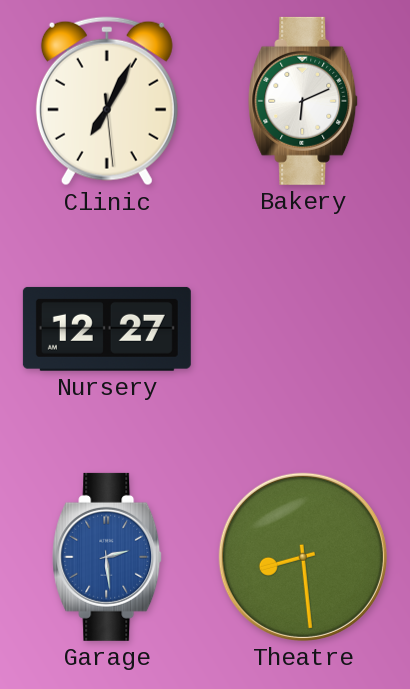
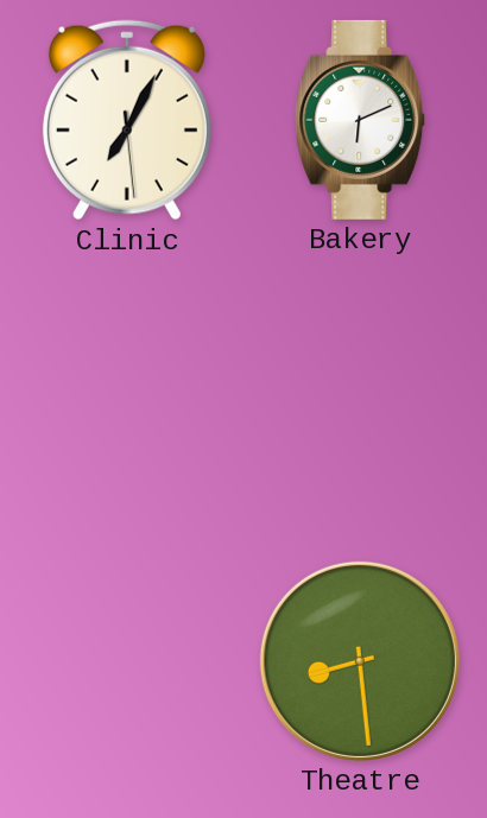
Nursery: 12:27 -> none
Garage: 2:29 -> none
